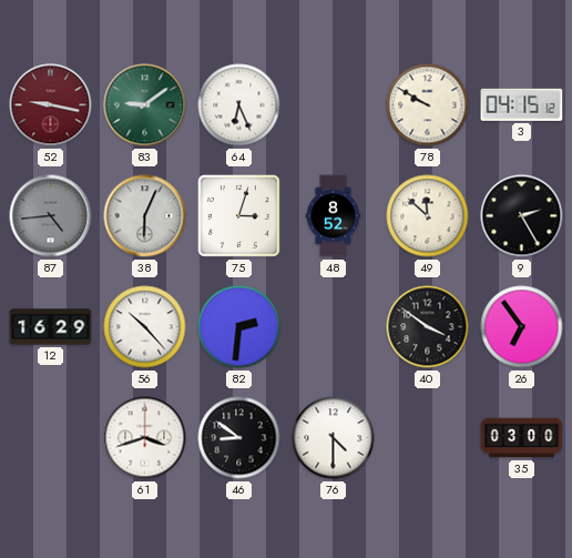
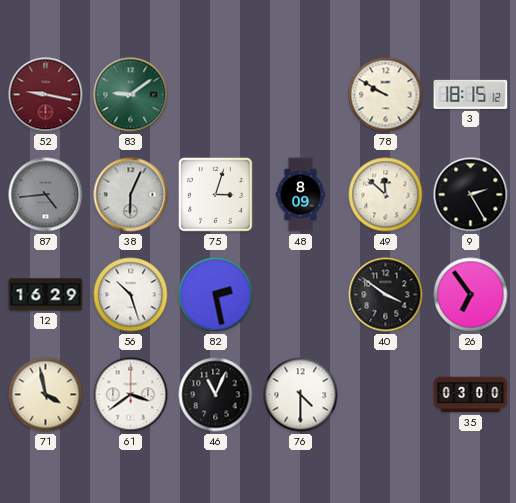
64: 6:26 -> none
3: 04:15 -> 18:15
48: 8:52 -> 8:09
56: 10:23 -> 10:27
82: 2:31 -> 2:28
71: none -> 3:58
61: 3:42 -> 3:39
46: 8:51 -> 11:04
